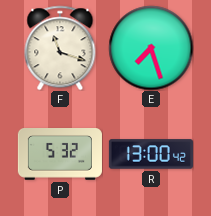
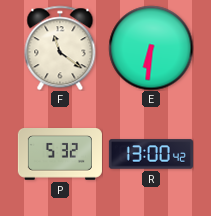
F: 11:18 -> 11:21
E: 7:27 -> 6:31
